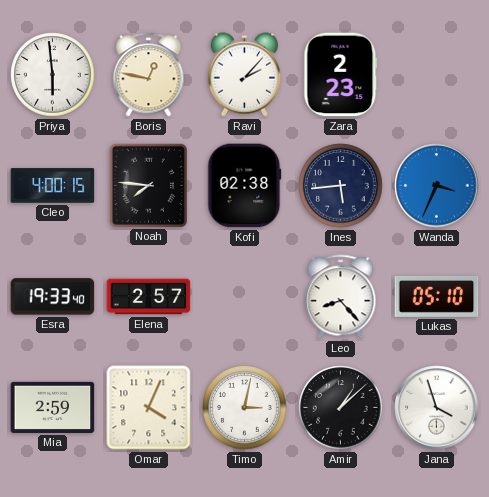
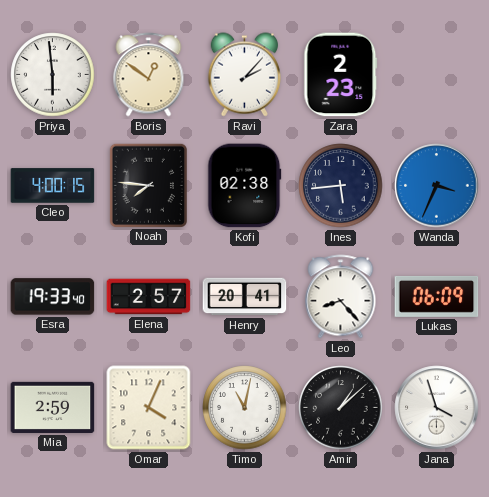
Boris: 12:47 -> 12:51
Henry: none -> 20:41
Lukas: 05:10 -> 06:09
Timo: 3:02 -> 11:02
